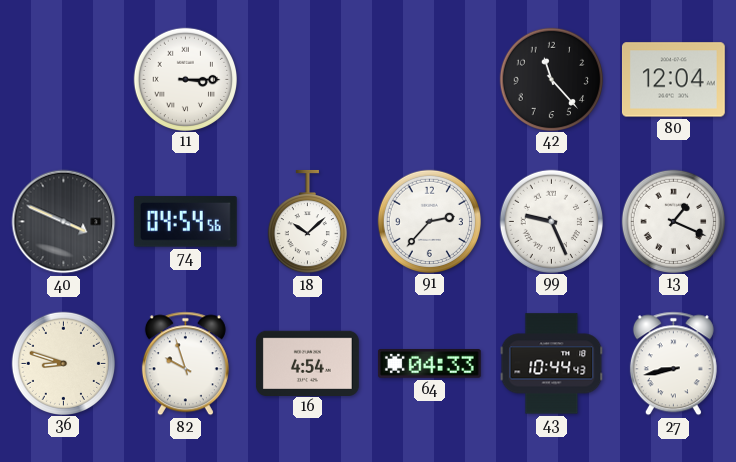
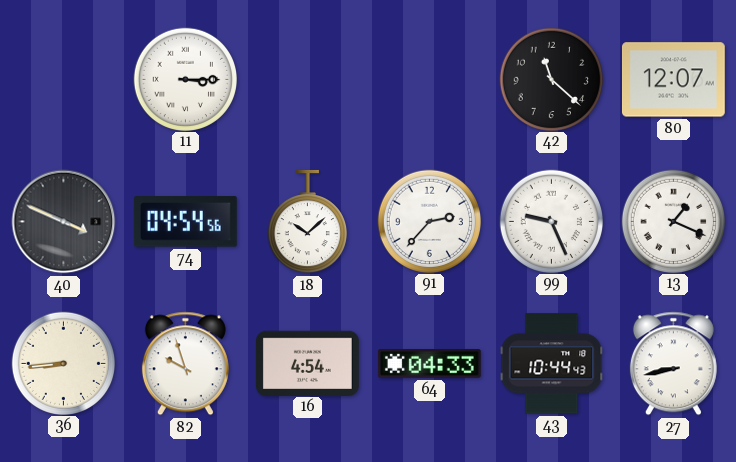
42: 11:23 -> 11:22
80: 12:04 -> 12:07
36: 8:48 -> 8:44
